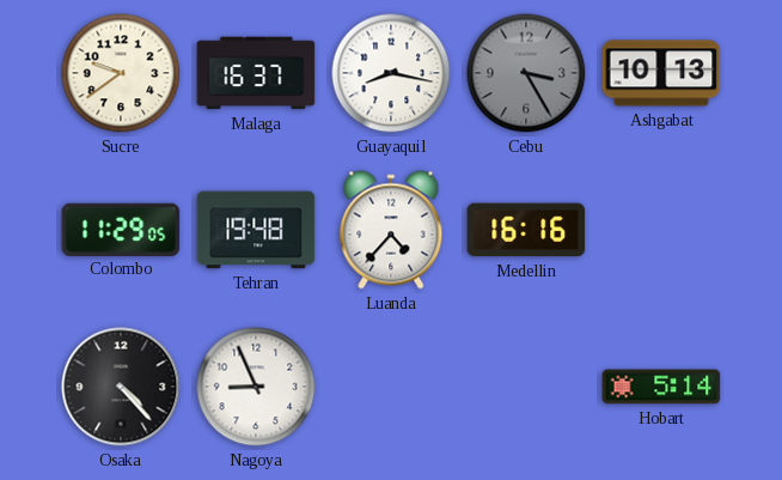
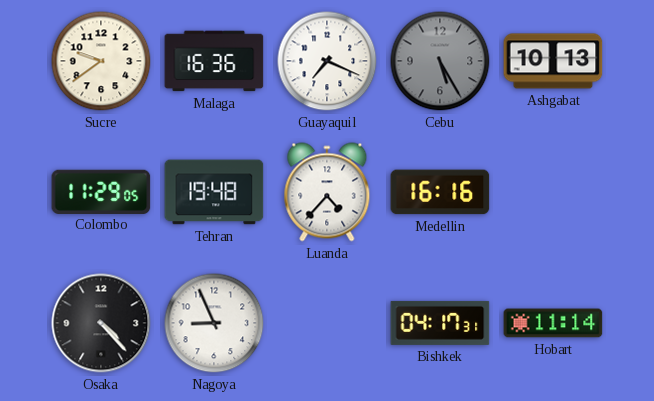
Malaga: 16:37 -> 16:36
Guayaquil: 8:17 -> 7:19
Cebu: 3:25 -> 5:25
Bishkek: none -> 04:17
Hobart: 5:14 -> 11:14
